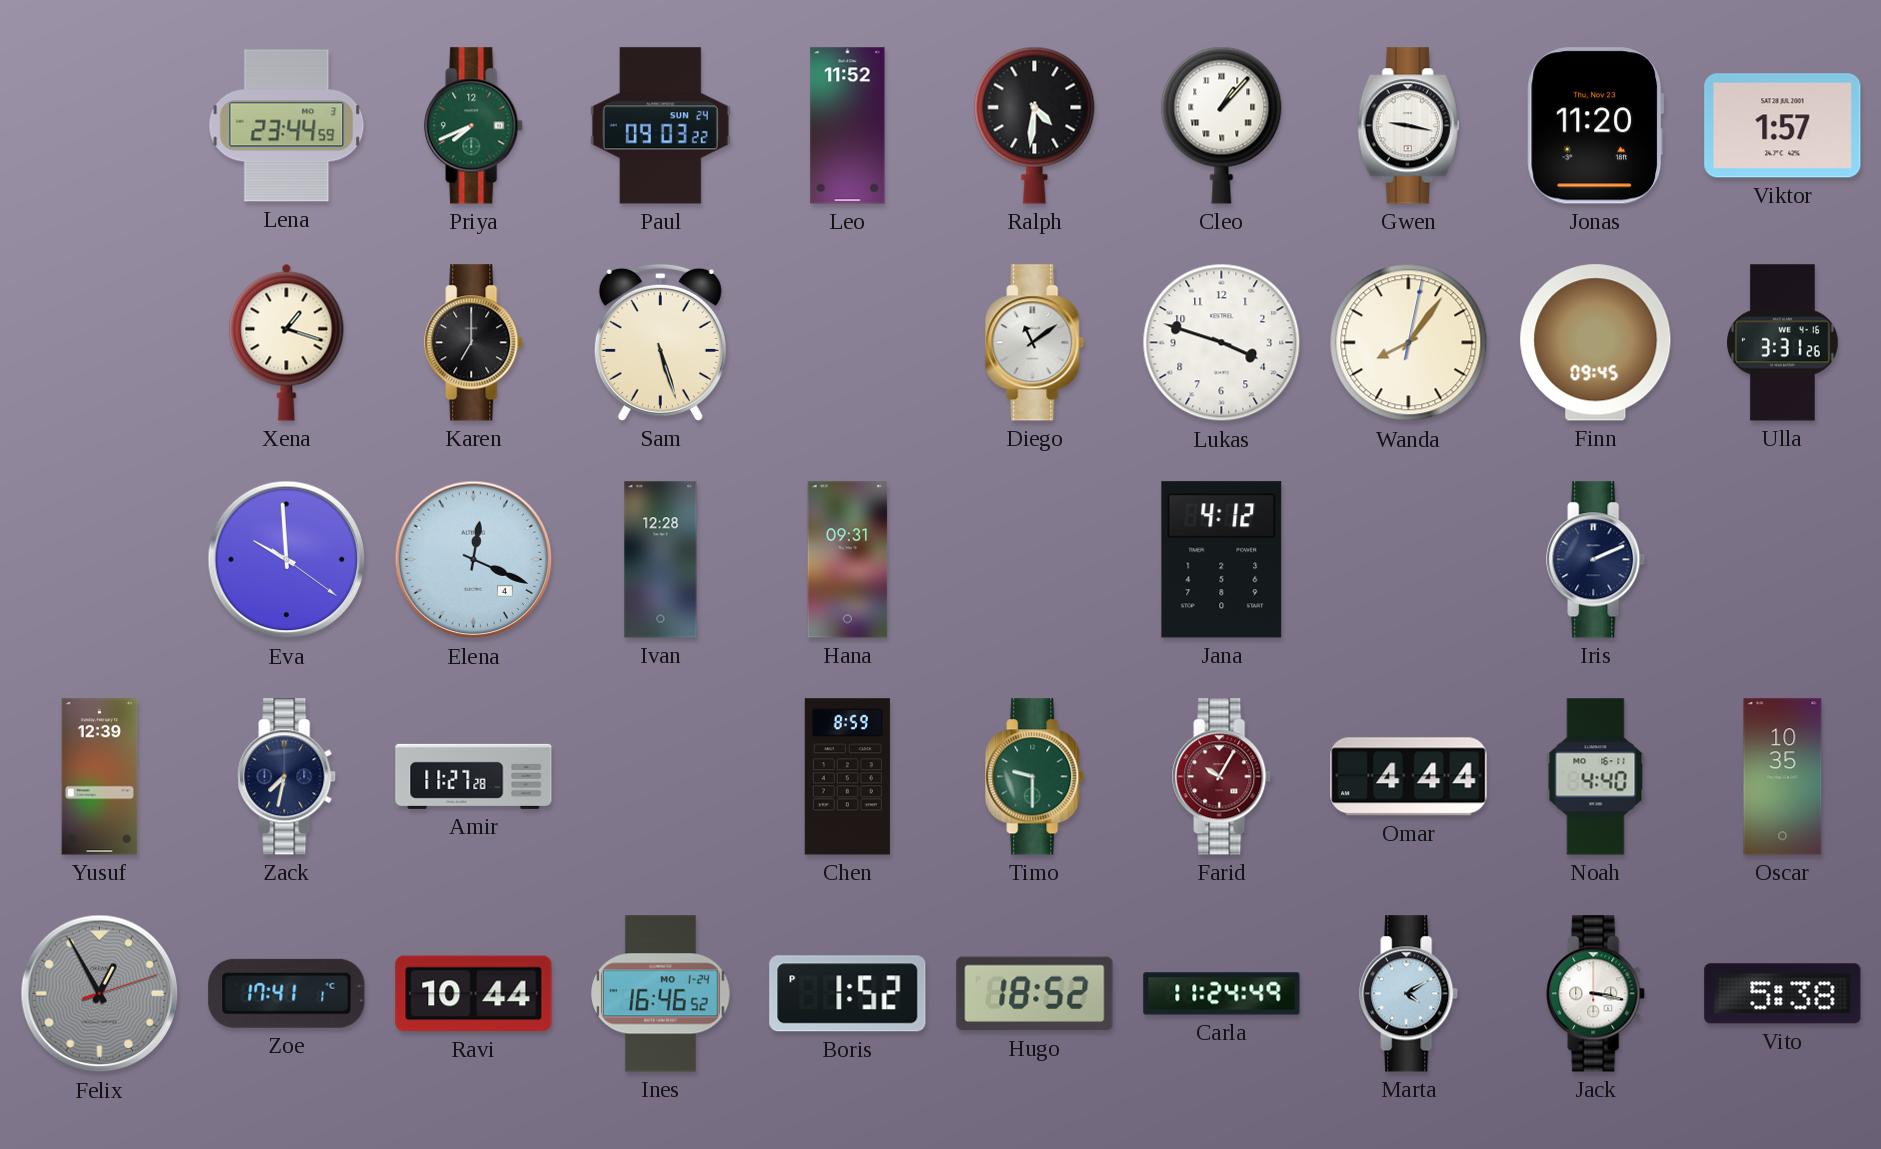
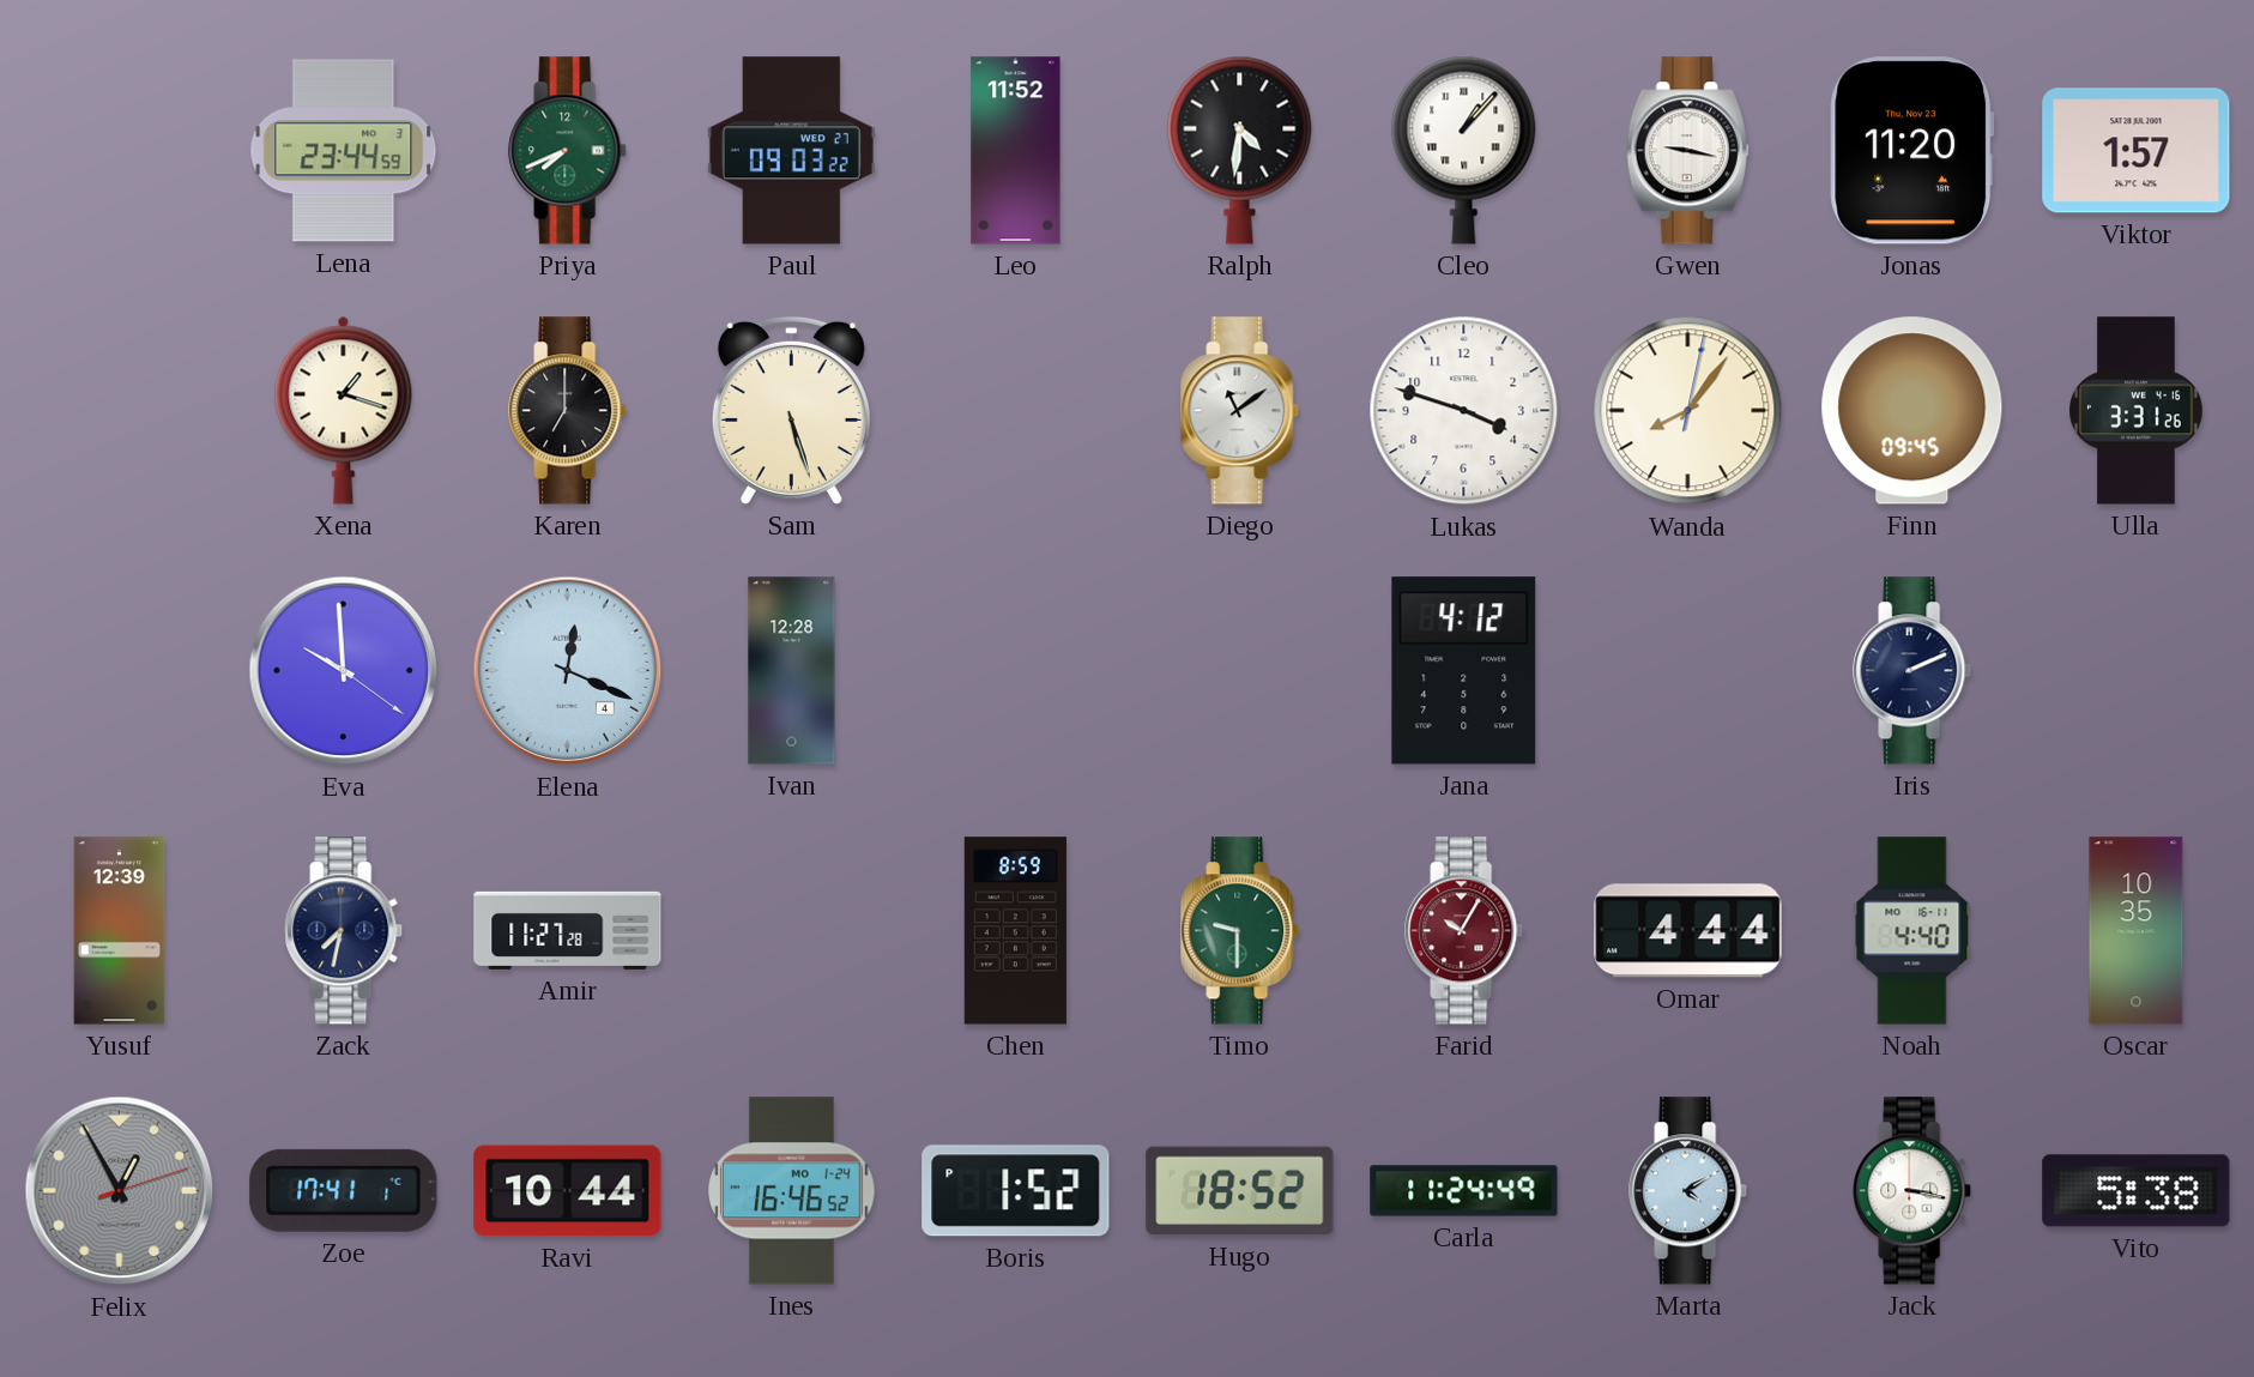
Paul date: SUN 24 -> WED 27
Hana: 09:31 -> none
